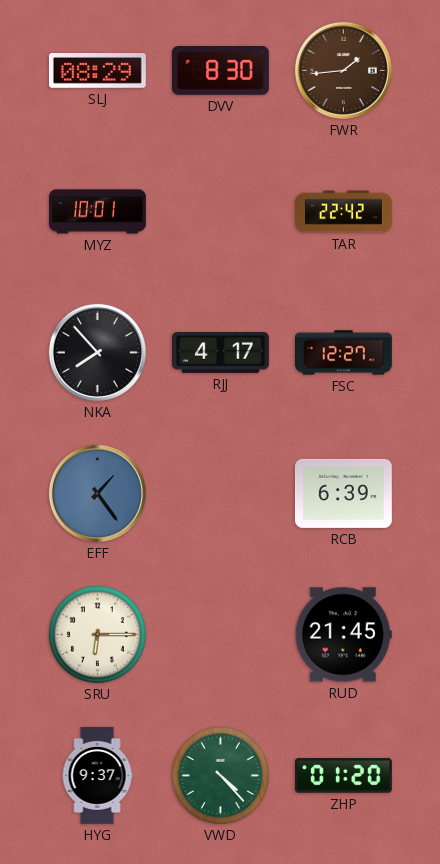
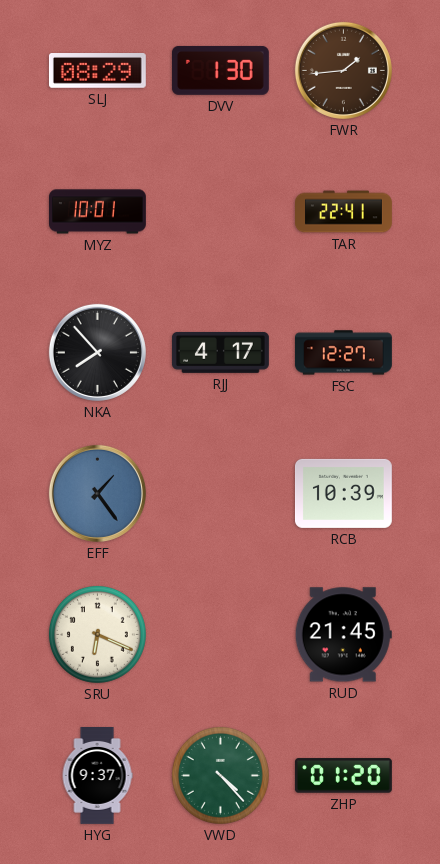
DVV: 8:30 -> 1:30
TAR: 22:42 -> 22:41
RCB: 6:39 -> 10:39
SRU: 6:15 -> 6:19
